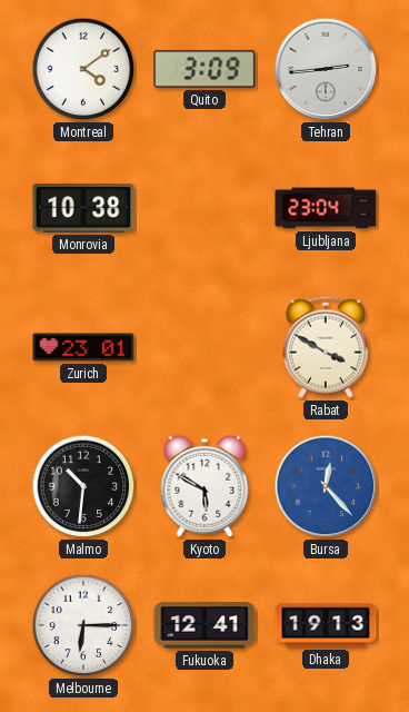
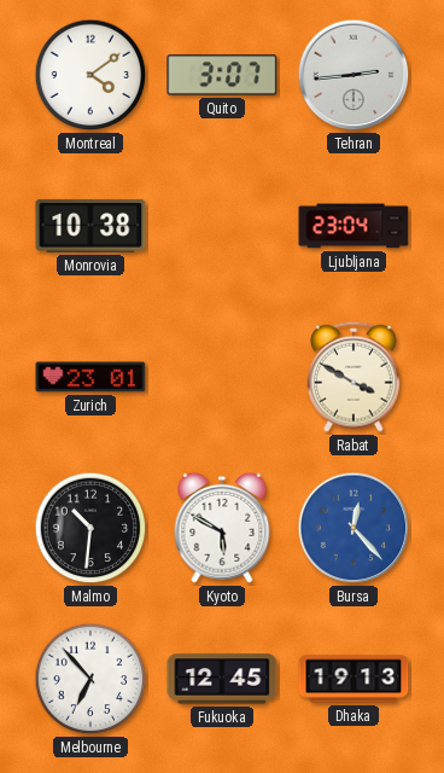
Quito: 3:09 -> 3:07
Melbourne: 6:15 -> 6:53
Fukuoka: 12:41 -> 12:45
